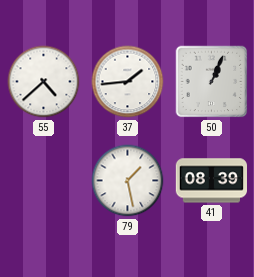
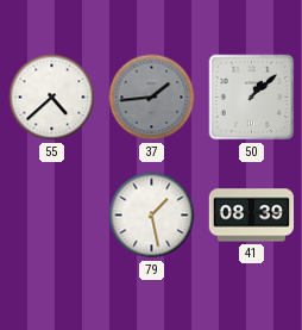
37 dial: white -> grey
50: 1:04 -> 1:08
